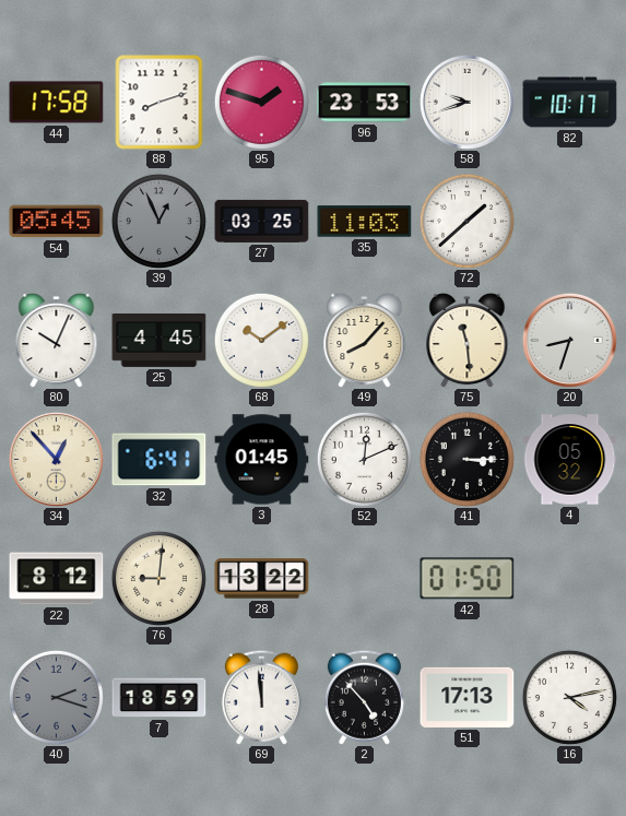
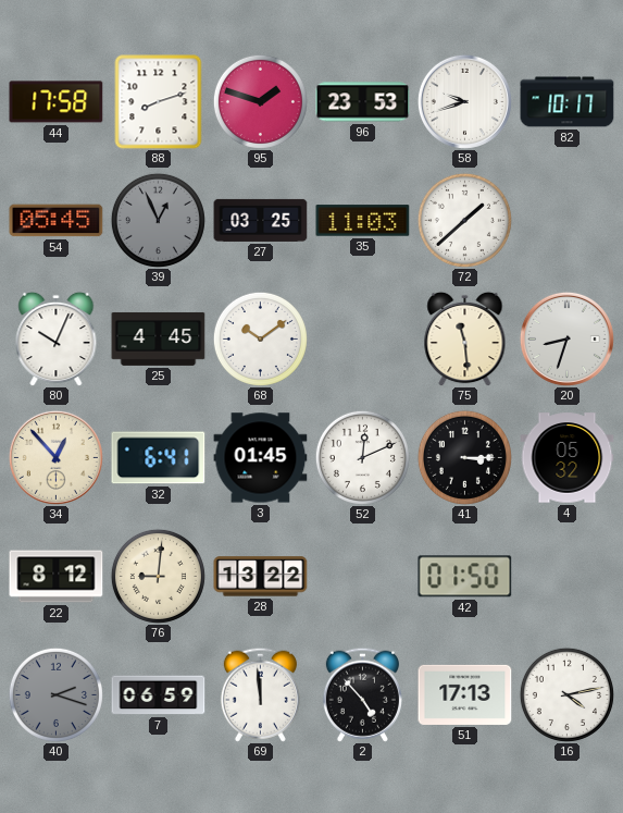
49: 8:07 -> none
7: 18:59 -> 06:59
